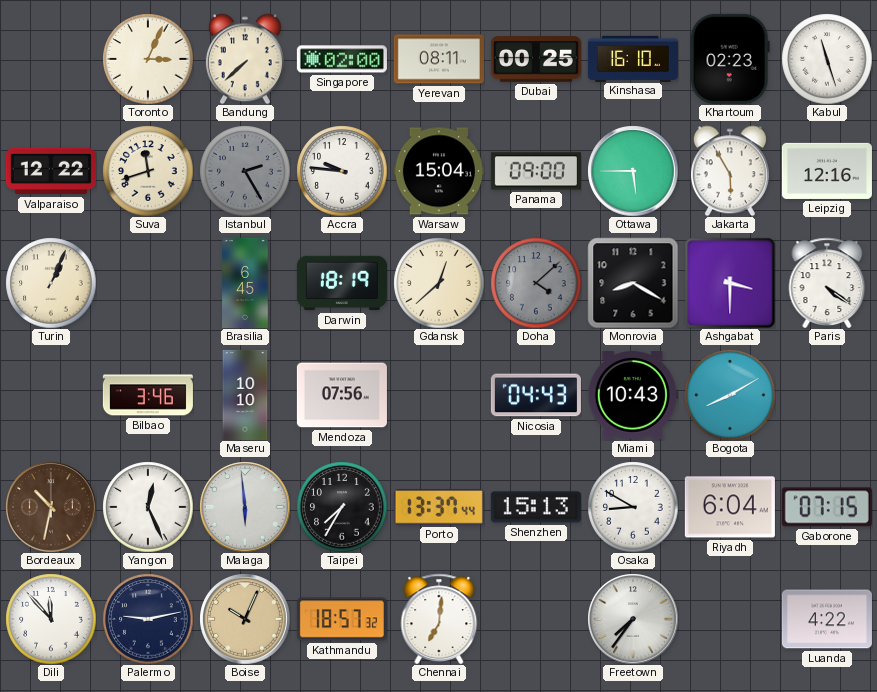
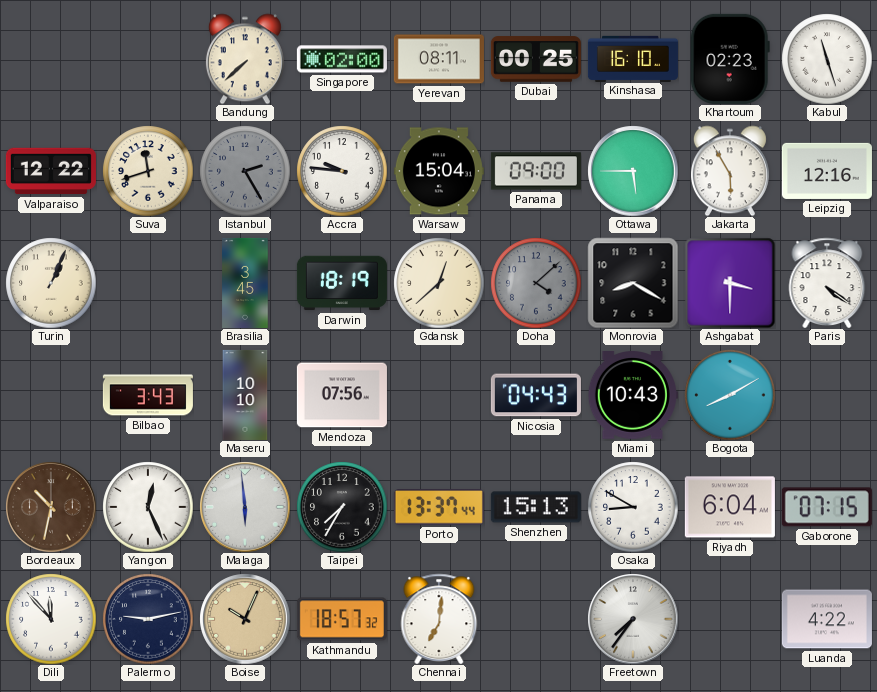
Toronto: 3:04 -> none
Brasilia: 6:45 -> 3:45
Bilbao: 3:46 -> 3:43
